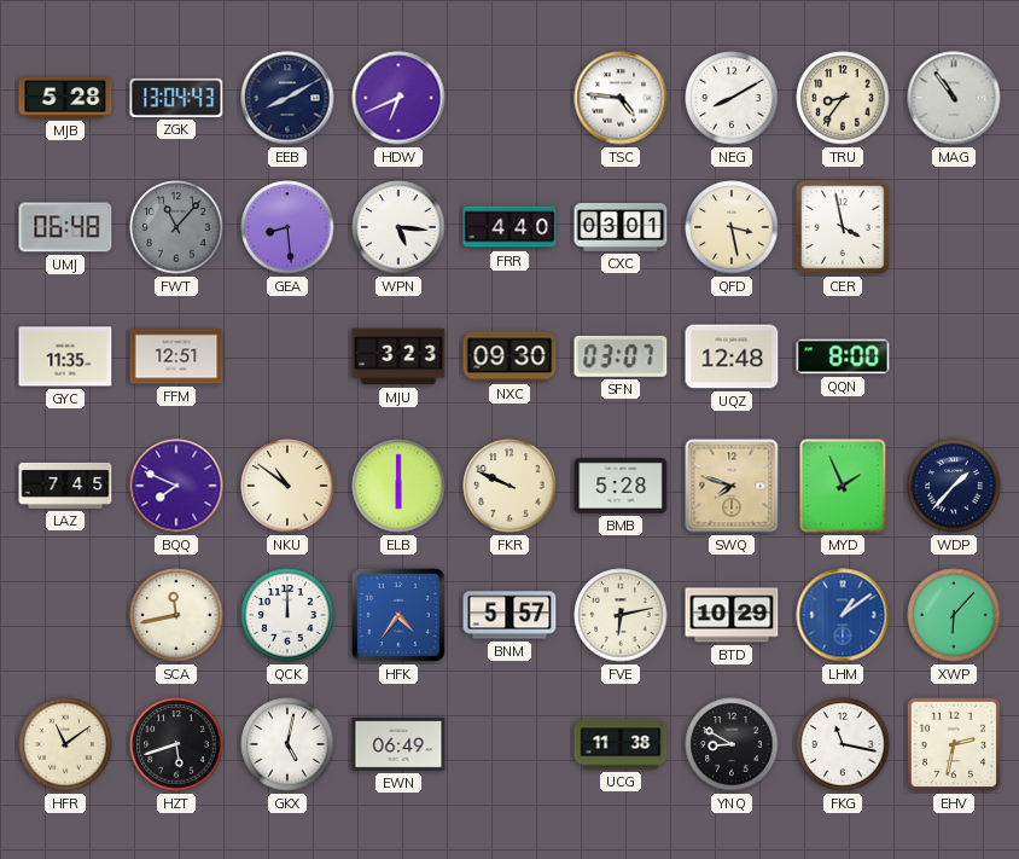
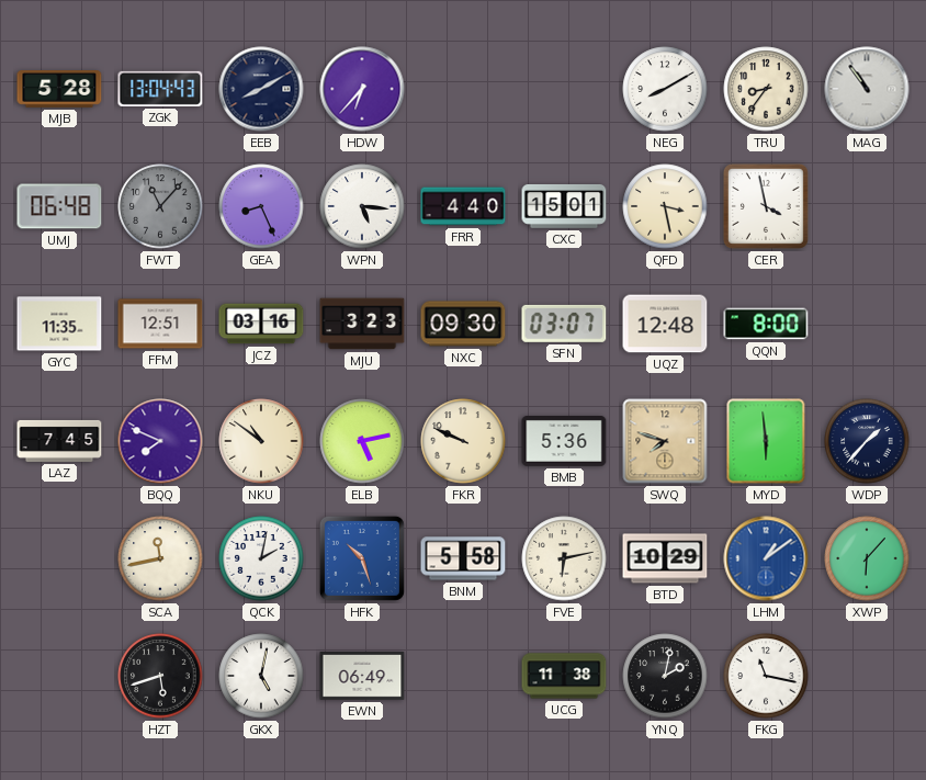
HDW: 6:41 -> 6:37
TSC: 4:46 -> none
GEA: 8:29 -> 8:26
CXC: 03:01 -> 15:01
JCZ: none -> 03:16
ELB: 6:00 -> 5:13
BMB: 5:28 -> 5:36
MYD: 1:56 -> 5:59
QCK: 12:00 -> 2:02
HFK: 4:36 -> 10:27
BNM: 5:57 -> 5:58
HFR: 11:09 -> none
YNQ: 8:50 -> 2:02
EHV: 2:32 -> none
